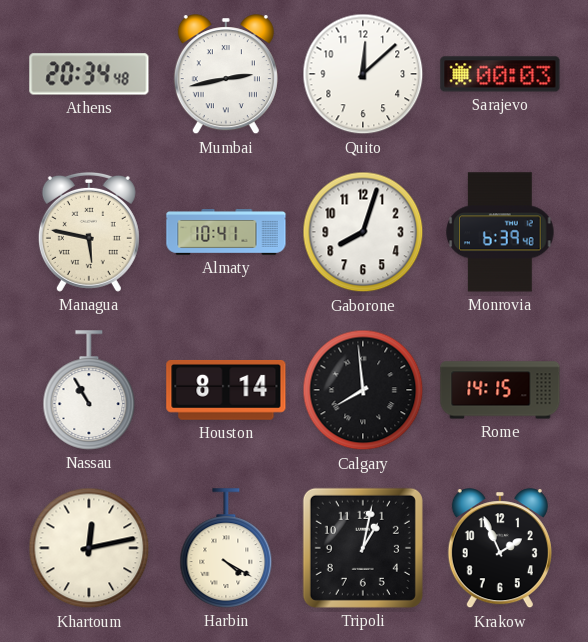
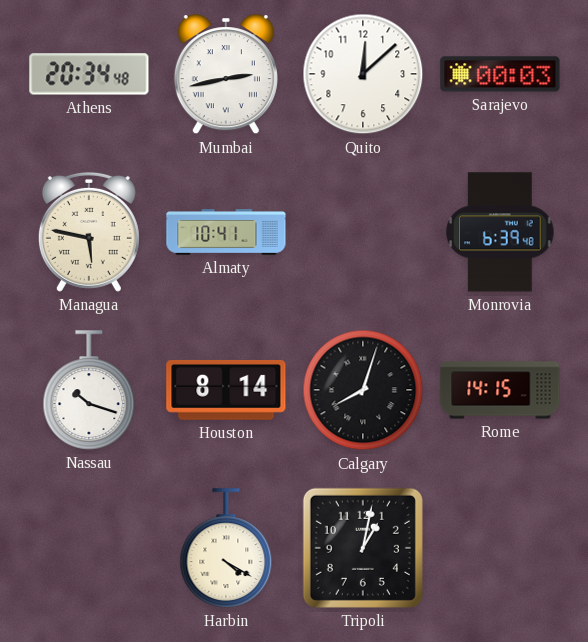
Gaborone: 8:03 -> none
Nassau: 10:55 -> 10:18
Calgary: 7:59 -> 8:03
Khartoum: 12:13 -> none
Krakow: 1:56 -> none
